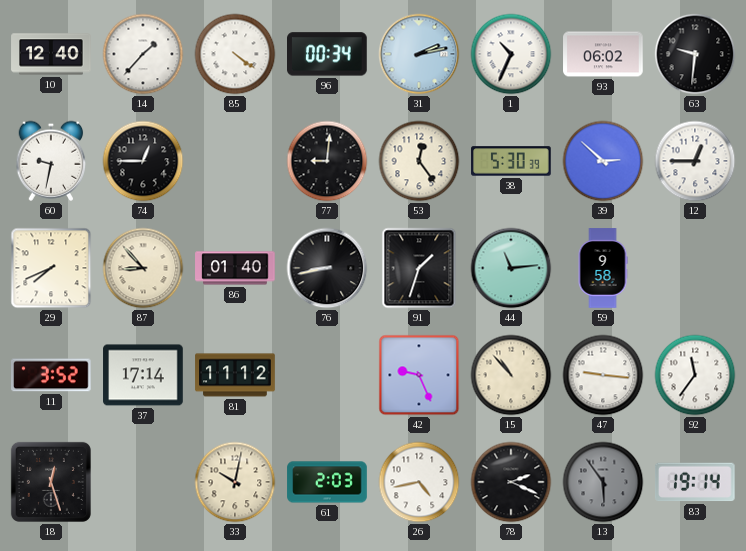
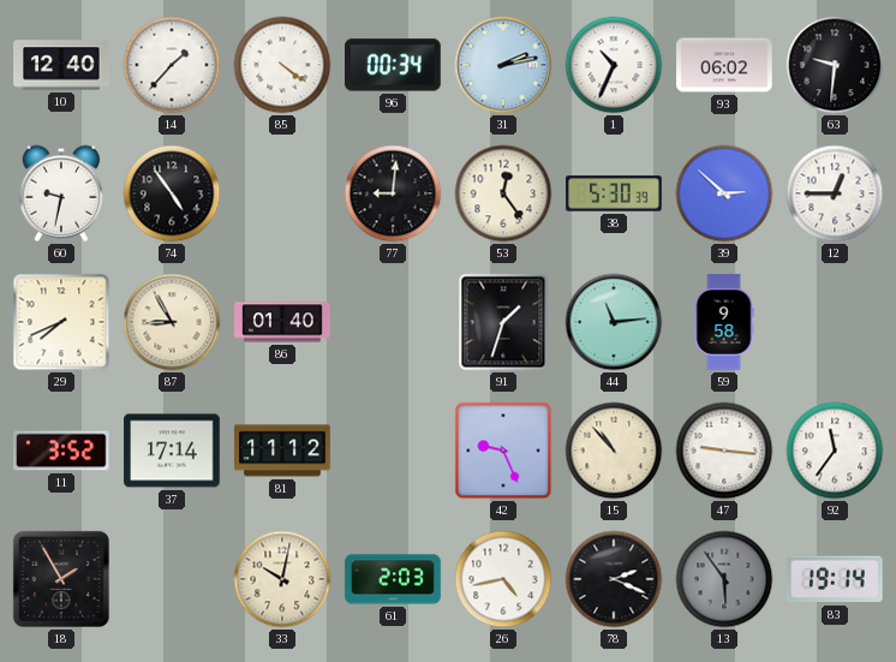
74: 12:45 -> 4:54
87: 8:53 -> 8:55
76: 8:43 -> none
18: 12:27 -> 1:55
